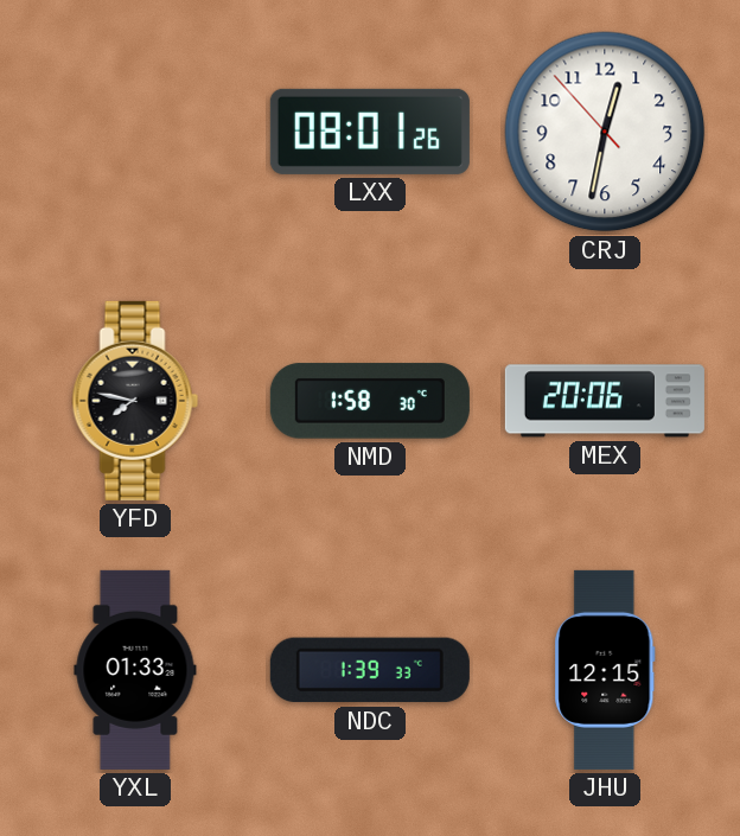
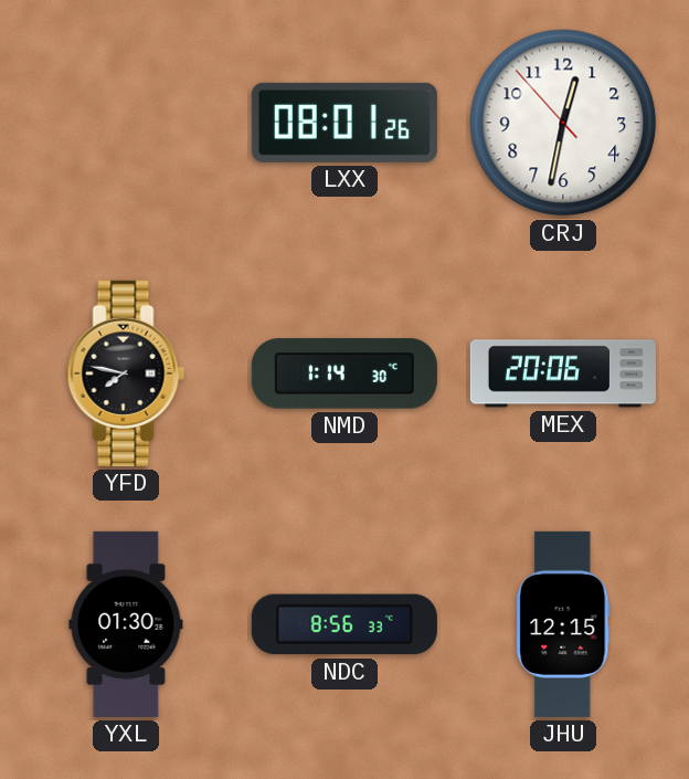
NMD: 1:58 -> 1:14
YXL: 01:33 -> 01:30
NDC: 1:39 -> 8:56
